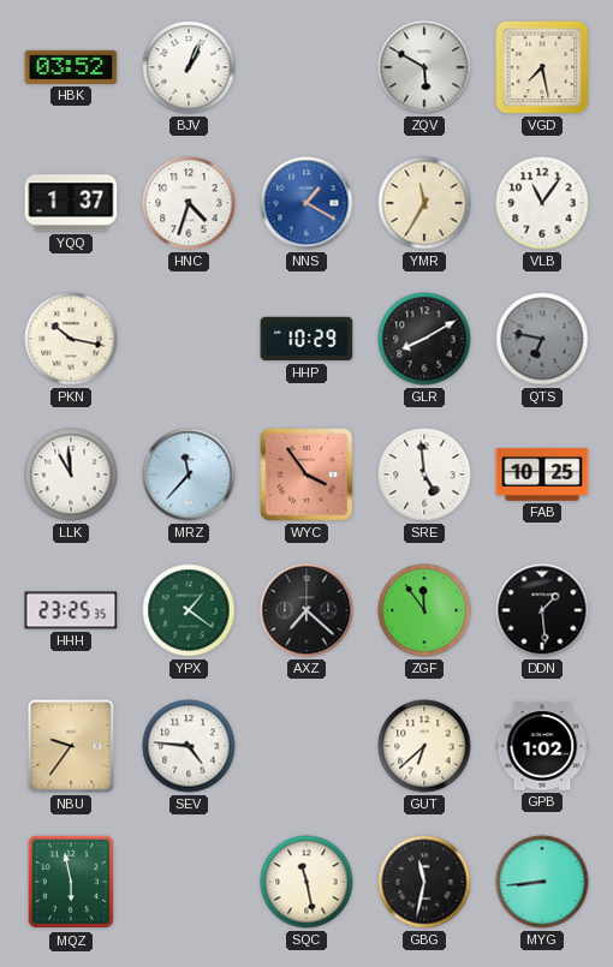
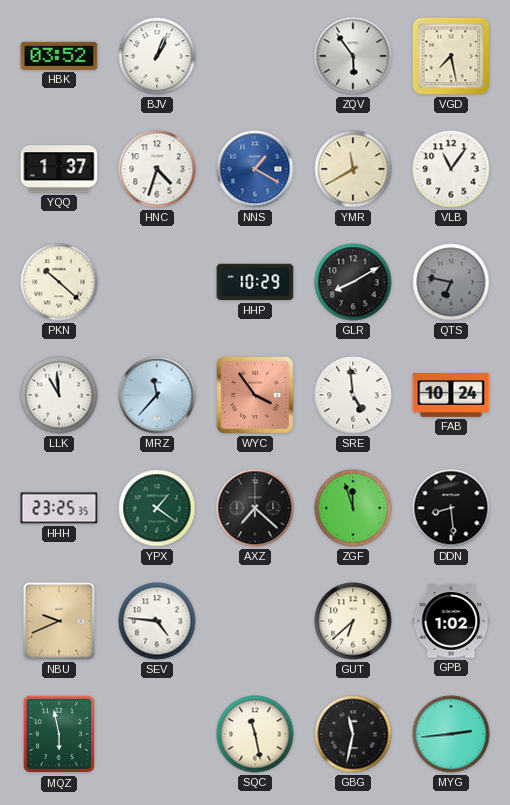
ZQV: 5:50 -> 5:54
YMR: 11:35 -> 11:40
PKN: 10:17 -> 10:22
FAB: 10:25 -> 10:24
ZGF: 11:54 -> 11:57
DDN: 1:29 -> 8:29
NBU: 9:36 -> 9:41
MYG: 8:44 -> 2:44
